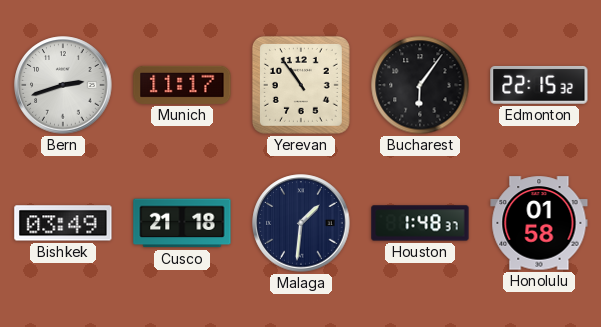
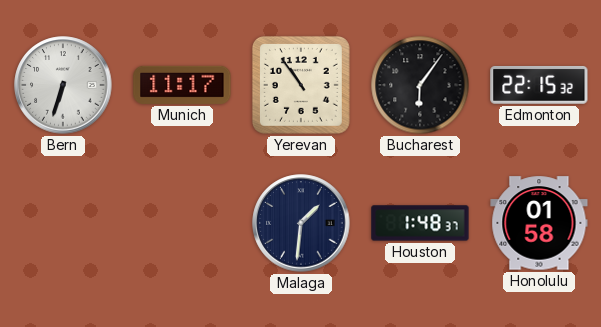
Bern: 2:42 -> 6:33
Bishkek: 03:49 -> none
Cusco: 21:18 -> none
